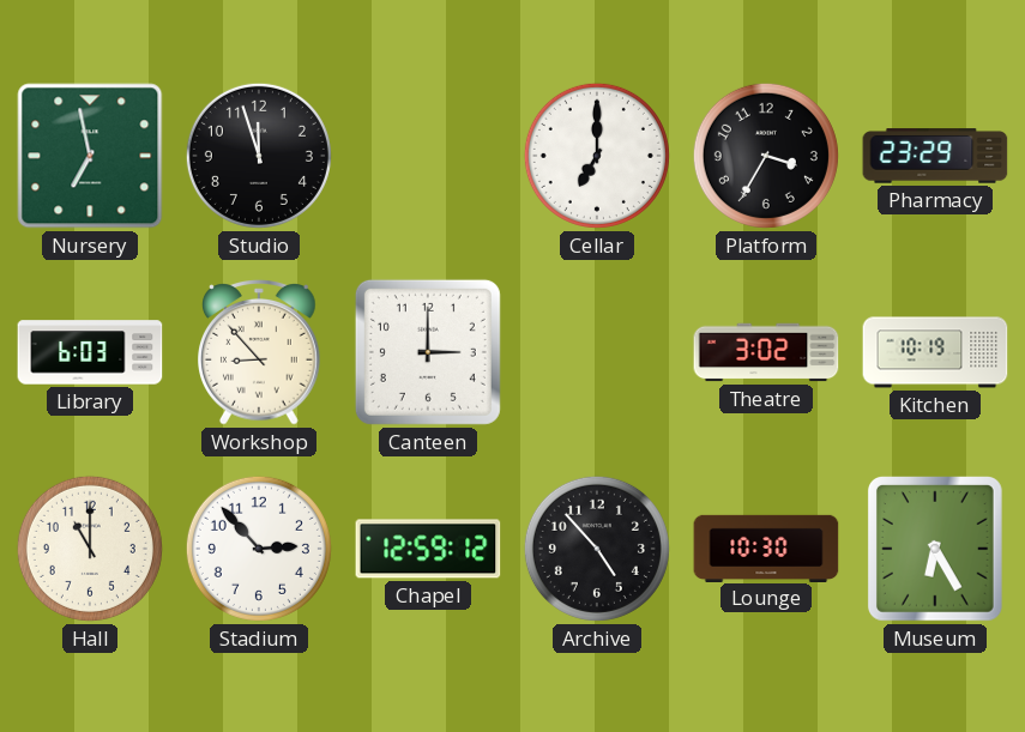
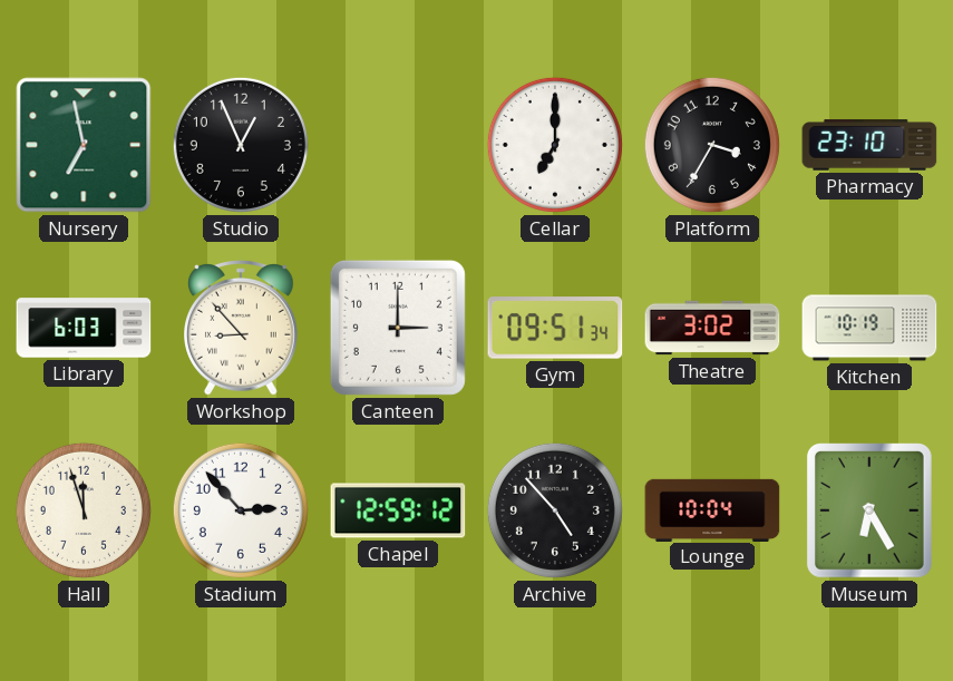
Studio: 11:57 -> 12:56
Pharmacy: 23:29 -> 23:10
Gym: none -> 09:51
Hall: 11:00 -> 11:57
Lounge: 10:30 -> 10:04
